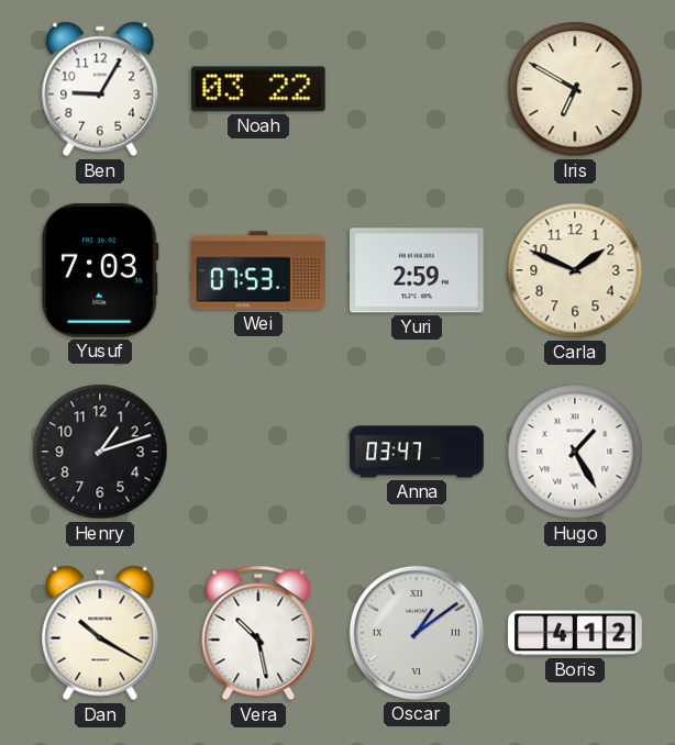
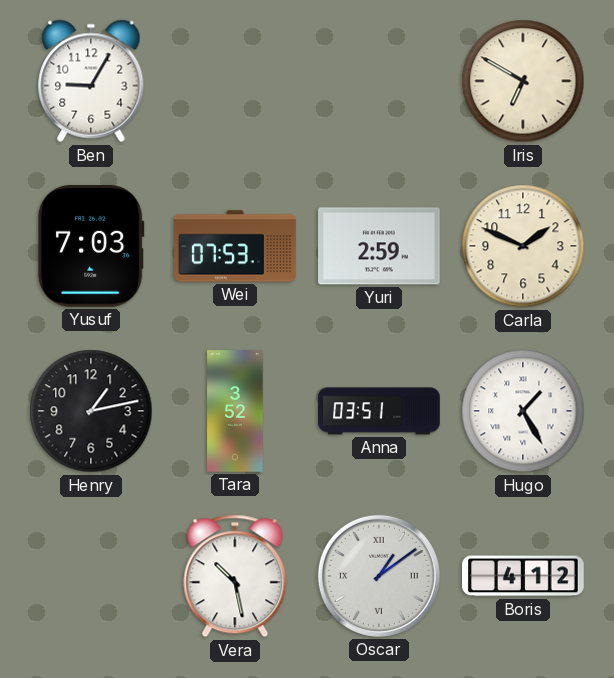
Noah: 03:22 -> none
Henry: 1:12 -> 1:13
Tara: none -> 3:52
Anna: 03:47 -> 03:51
Dan: 10:20 -> none
